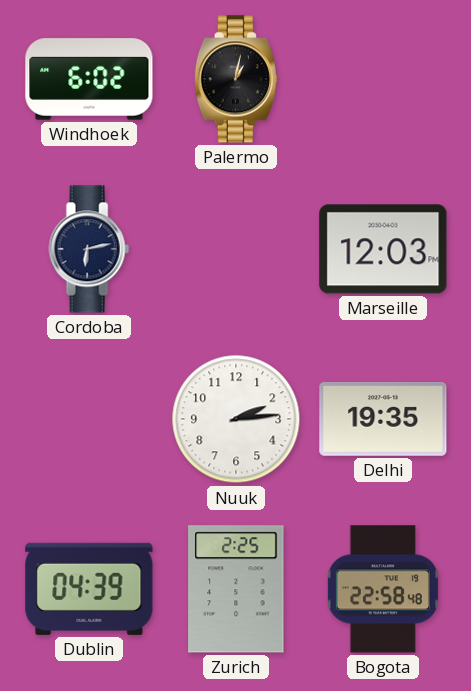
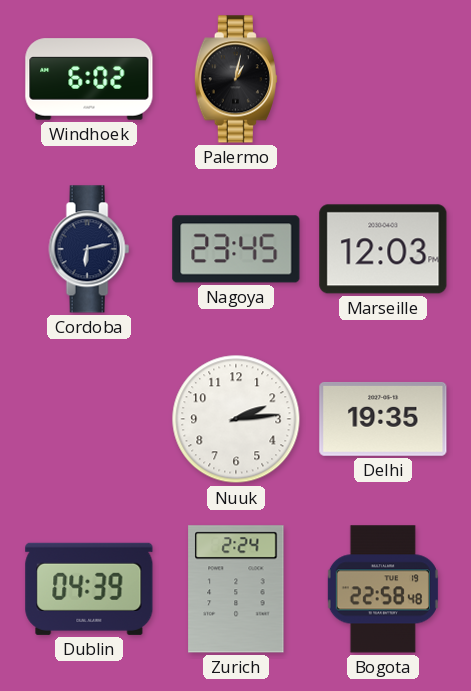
Nagoya: none -> 23:45
Zurich: 2:25 -> 2:24
